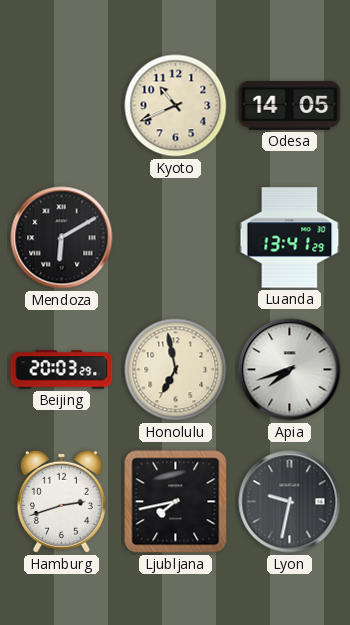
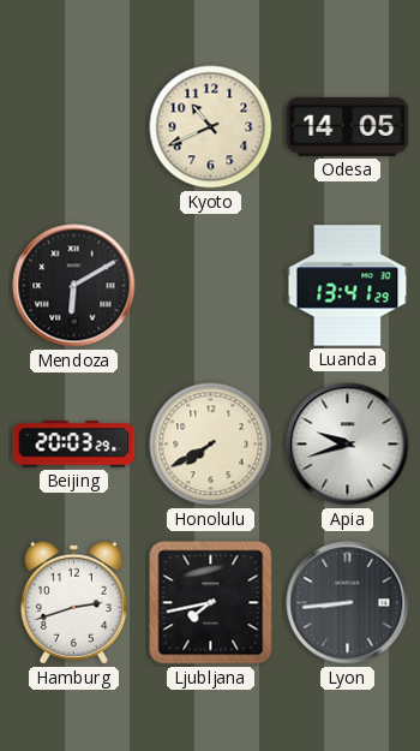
Honolulu: 6:58 -> 7:40
Apia: 7:42 -> 9:42
Lyon: 9:32 -> 8:44
